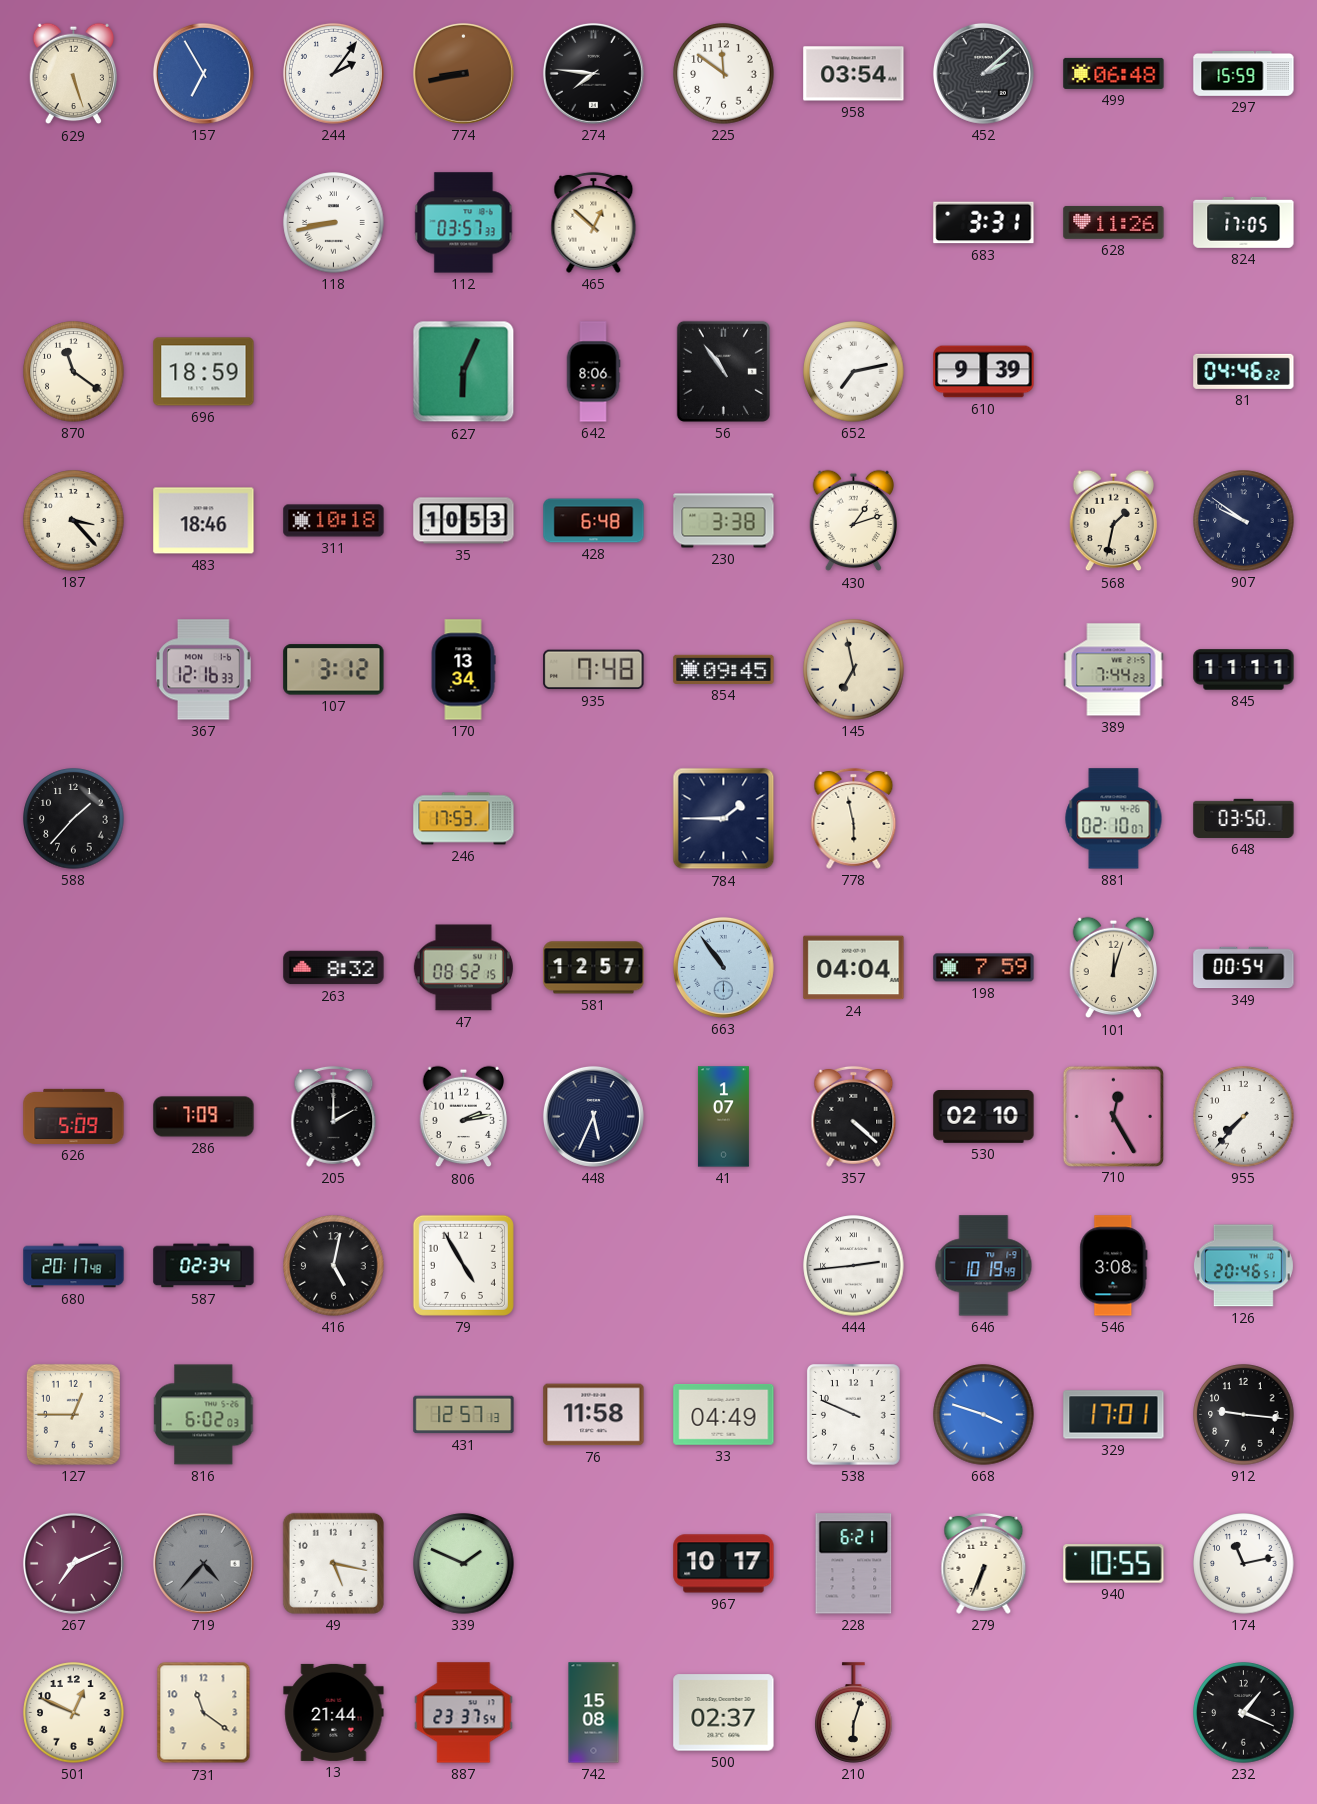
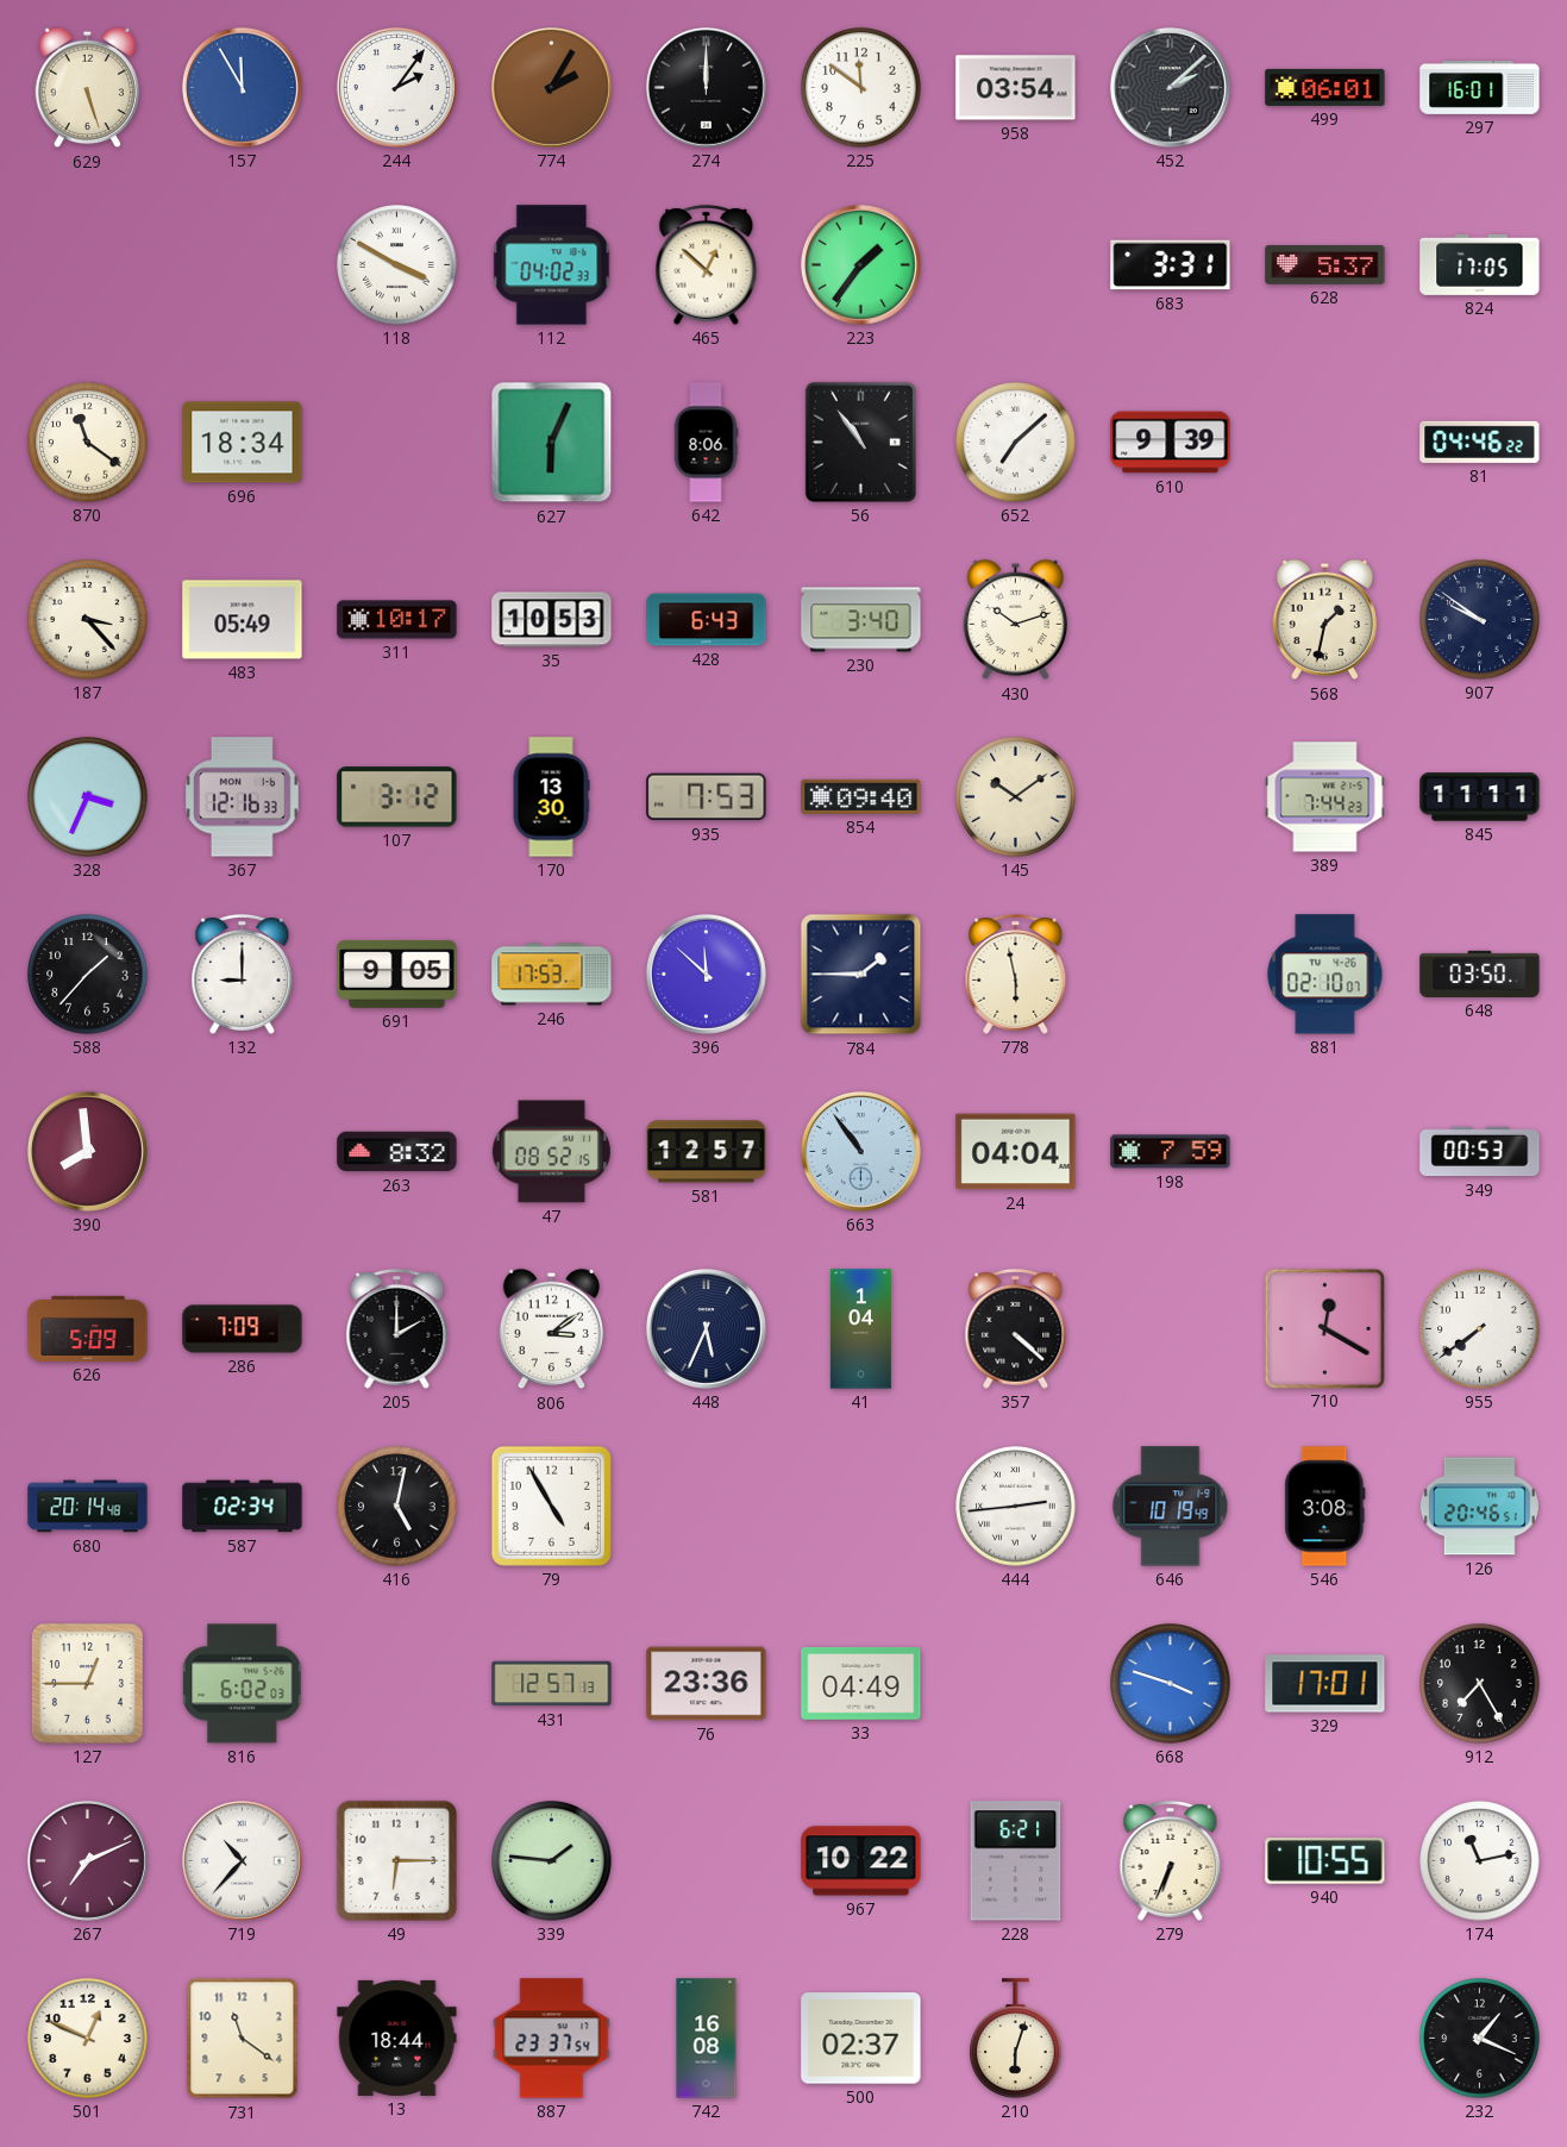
157: 6:55 -> 11:55
774: 8:43 -> 2:05
274: 7:46 -> 12:00
499: 06:48 -> 06:01
297: 15:59 -> 16:01
118: 8:43 -> 3:50
112: 03:57 -> 04:02
223: none -> 1:36
628: 11:26 -> 5:37
696: 18:59 -> 18:34
652: 7:13 -> 7:08
483: 18:46 -> 05:49
311: 10:18 -> 10:17
428: 6:48 -> 6:43
230: 3:38 -> 3:40
430: 1:12 -> 10:12
328: none -> 3:34
170: 13:34 -> 13:30
935: 7:48 -> 7:53
854: 09:45 -> 09:40
145: 6:58 -> 10:09
132: none -> 9:00
691: none -> 9:05
396: none -> 11:52
390: none -> 7:59
101: 12:03 -> none
349: 00:54 -> 00:53
806: 2:13 -> 3:09
41: 1:07 -> 1:04
530: 02:10 -> none
710: 12:25 -> 12:20
955: 7:37 -> 7:39
680: 20:17 -> 20:14
76: 11:58 -> 23:36
538: 9:49 -> none
912: 9:16 -> 7:25
719: 4:37 -> 10:37
719 dial: grey -> white
49: 5:17 -> 6:15
339: 1:49 -> 1:46
967: 10:17 -> 10:22
13: 21:44 -> 18:44
742: 15:08 -> 16:08
